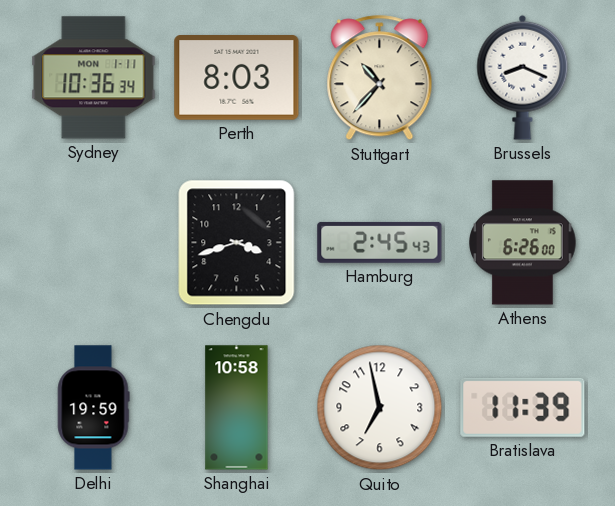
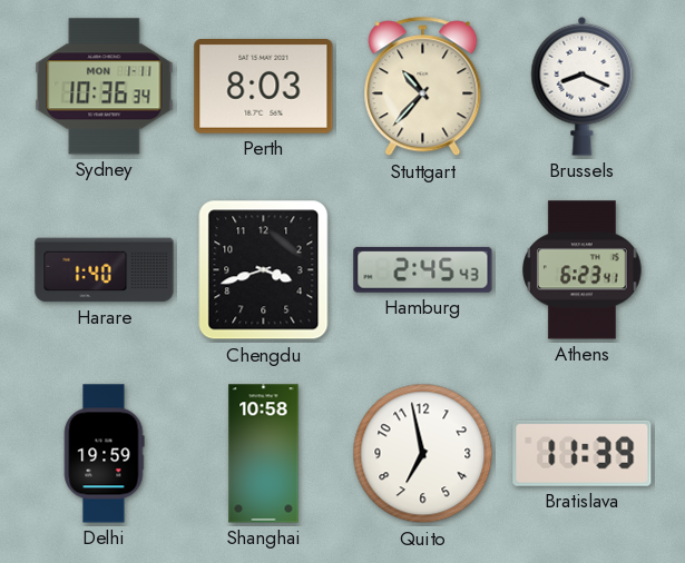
Harare: none -> 1:40
Athens: 6:26 -> 6:23
